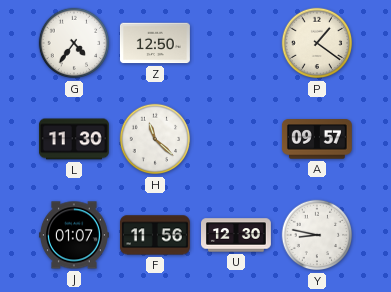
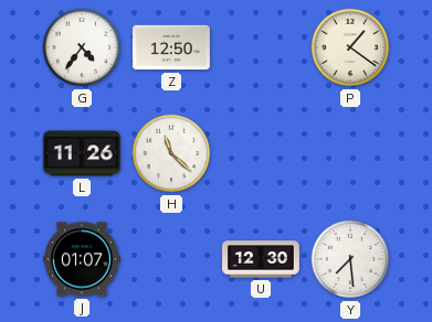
L: 11:30 -> 11:26
A: 09:57 -> none
F: 11:56 -> none
Y: 8:47 -> 7:29
